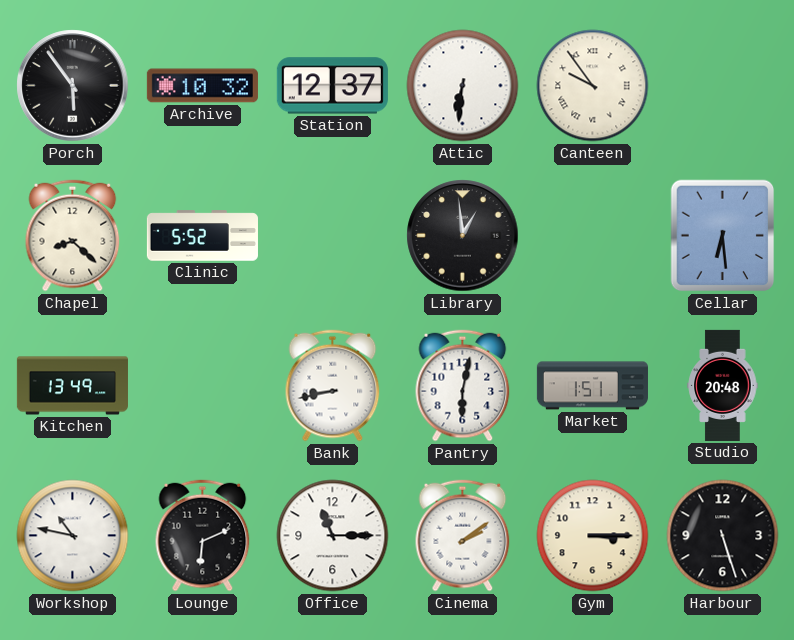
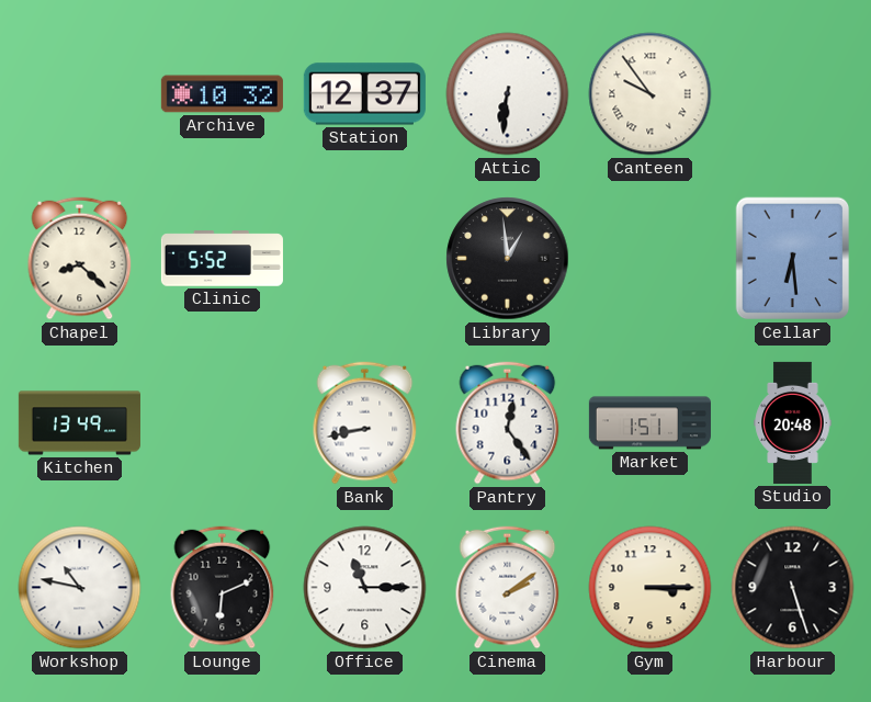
Porch: 5:54 -> none
Pantry: 6:02 -> 12:24
